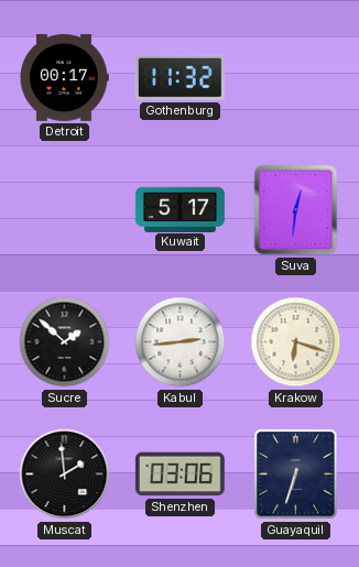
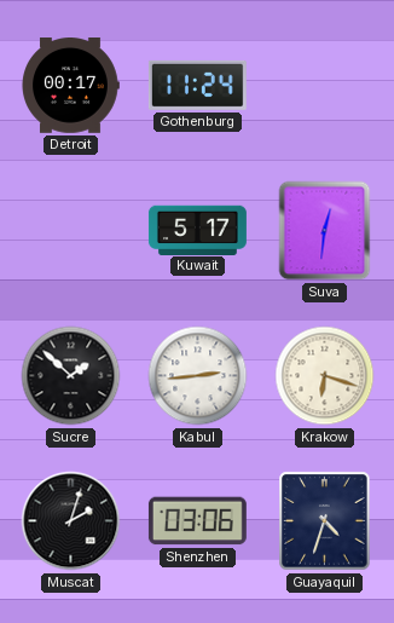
Gothenburg: 11:32 -> 11:24
Muscat: 1:59 -> 2:03
Guayaquil: 6:33 -> 4:33
